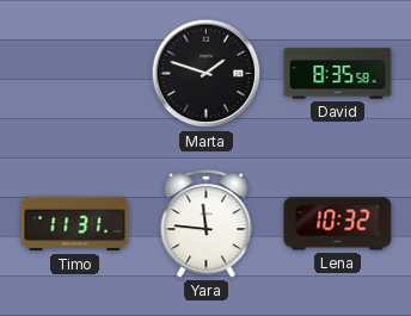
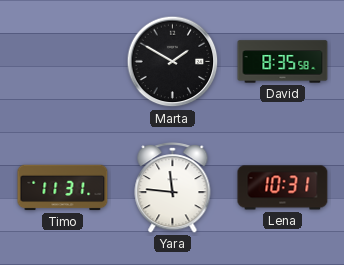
Marta: 1:48 -> 1:50
Lena: 10:32 -> 10:31
